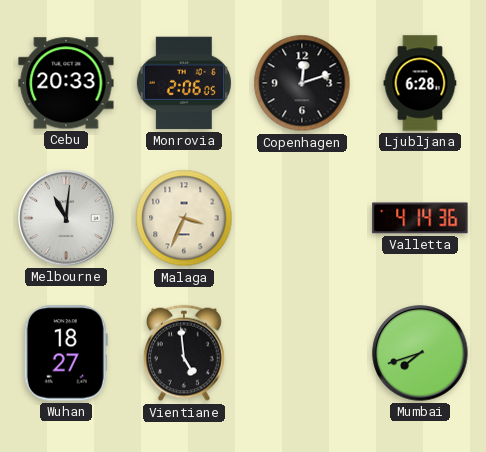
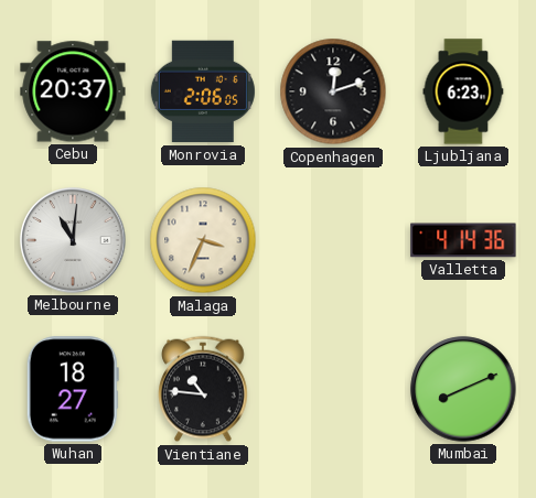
Cebu: 20:33 -> 20:37
Ljubljana: 6:28 -> 6:23
Vientiane: 4:59 -> 10:46
Mumbai: 7:42 -> 8:11
